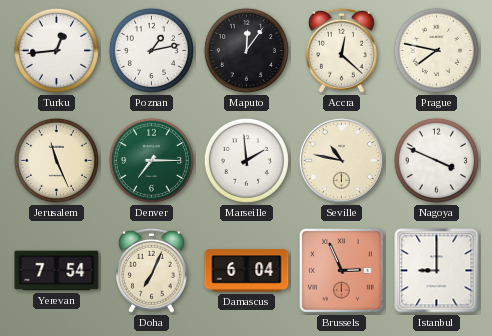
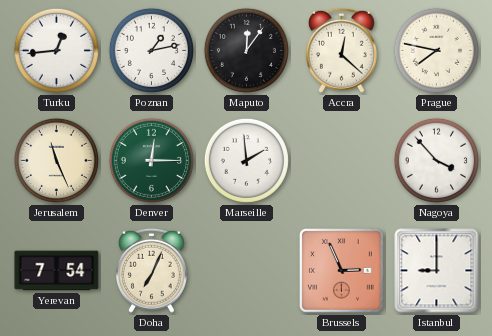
Denver: 7:15 -> 12:15
Seville: 10:47 -> none
Nagoya: 3:49 -> 3:53
Damascus: 6:04 -> none
